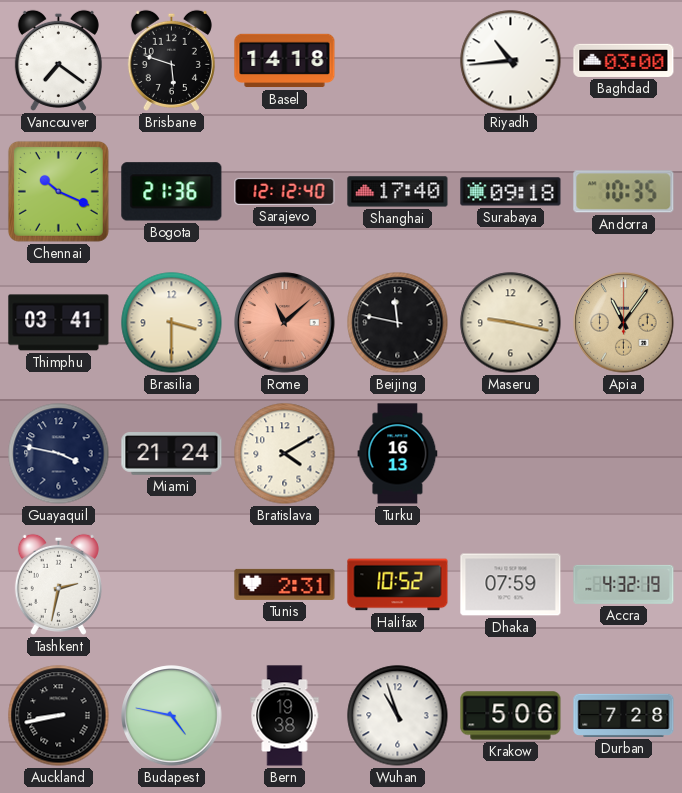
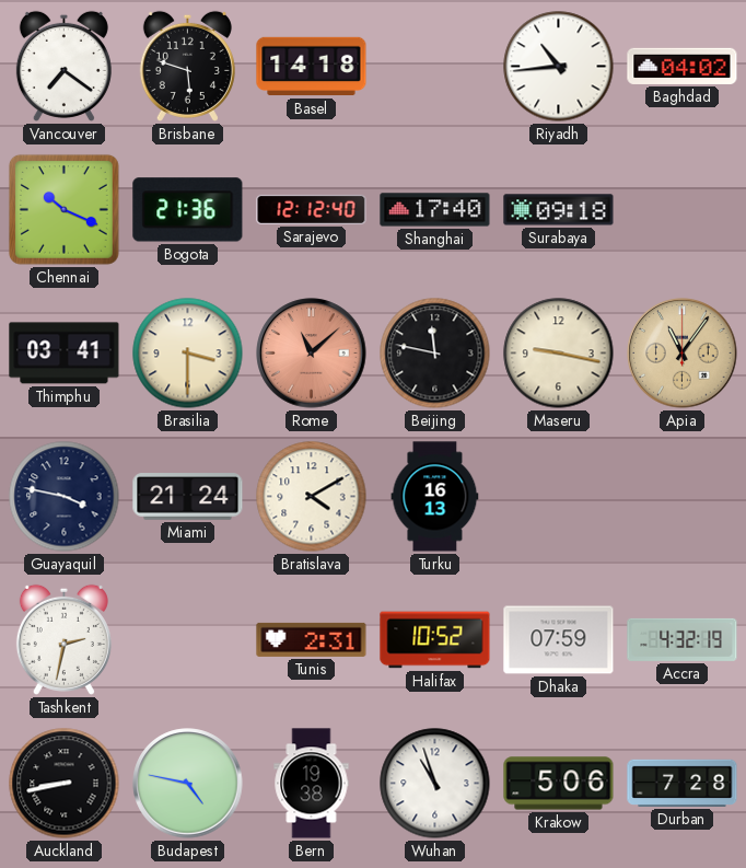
Baghdad: 03:00 -> 04:02
Andorra: 10:35 -> none
